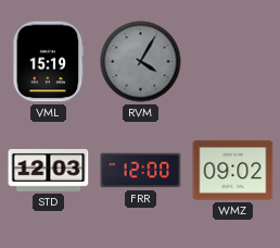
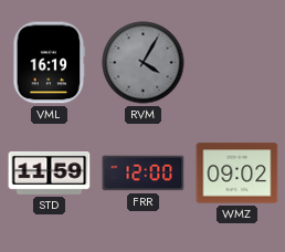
VML: 15:19 -> 16:19
STD: 12:03 -> 11:59
